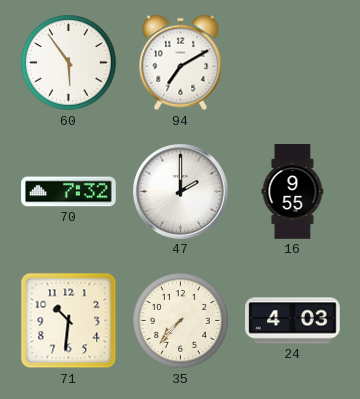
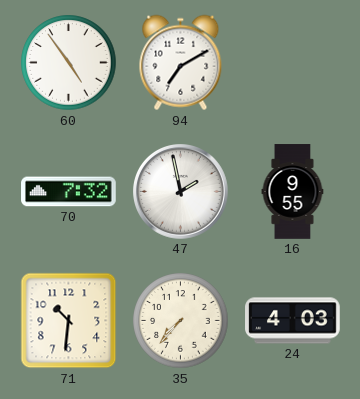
60: 5:54 -> 4:54
47: 2:00 -> 1:58
